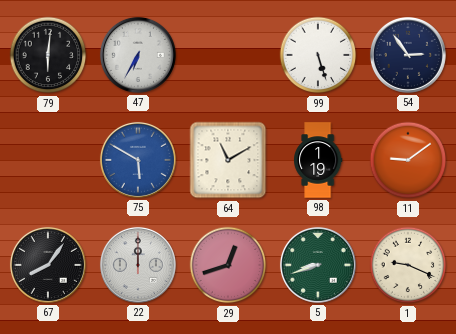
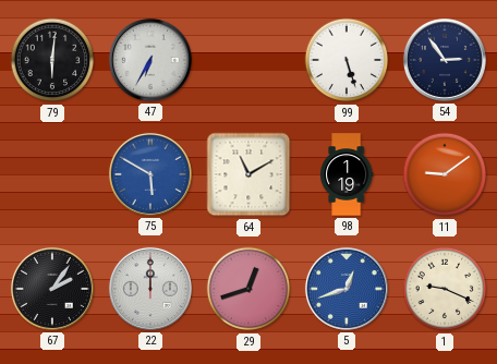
67: 8:06 -> 2:06
5: 8:42 -> 12:42
5 dial: green -> blue
